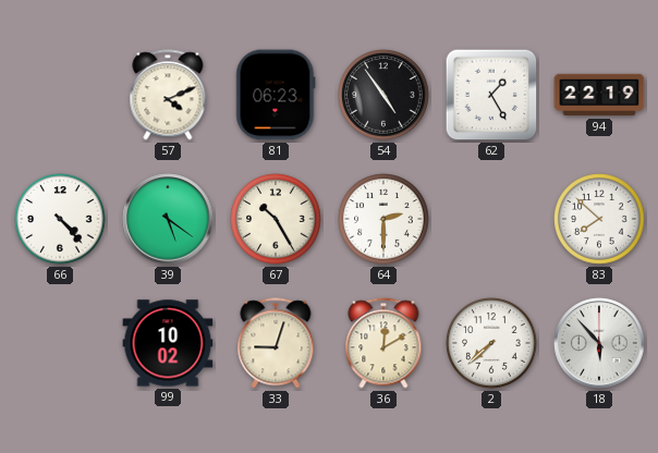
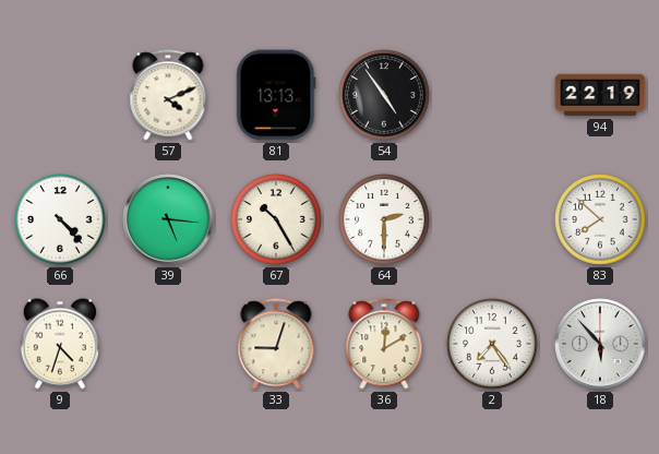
81: 06:23 -> 13:13
62: 1:25 -> none
39: 5:21 -> 5:16
9: none -> 4:33
99: 10:02 -> none
2: 7:38 -> 7:24
